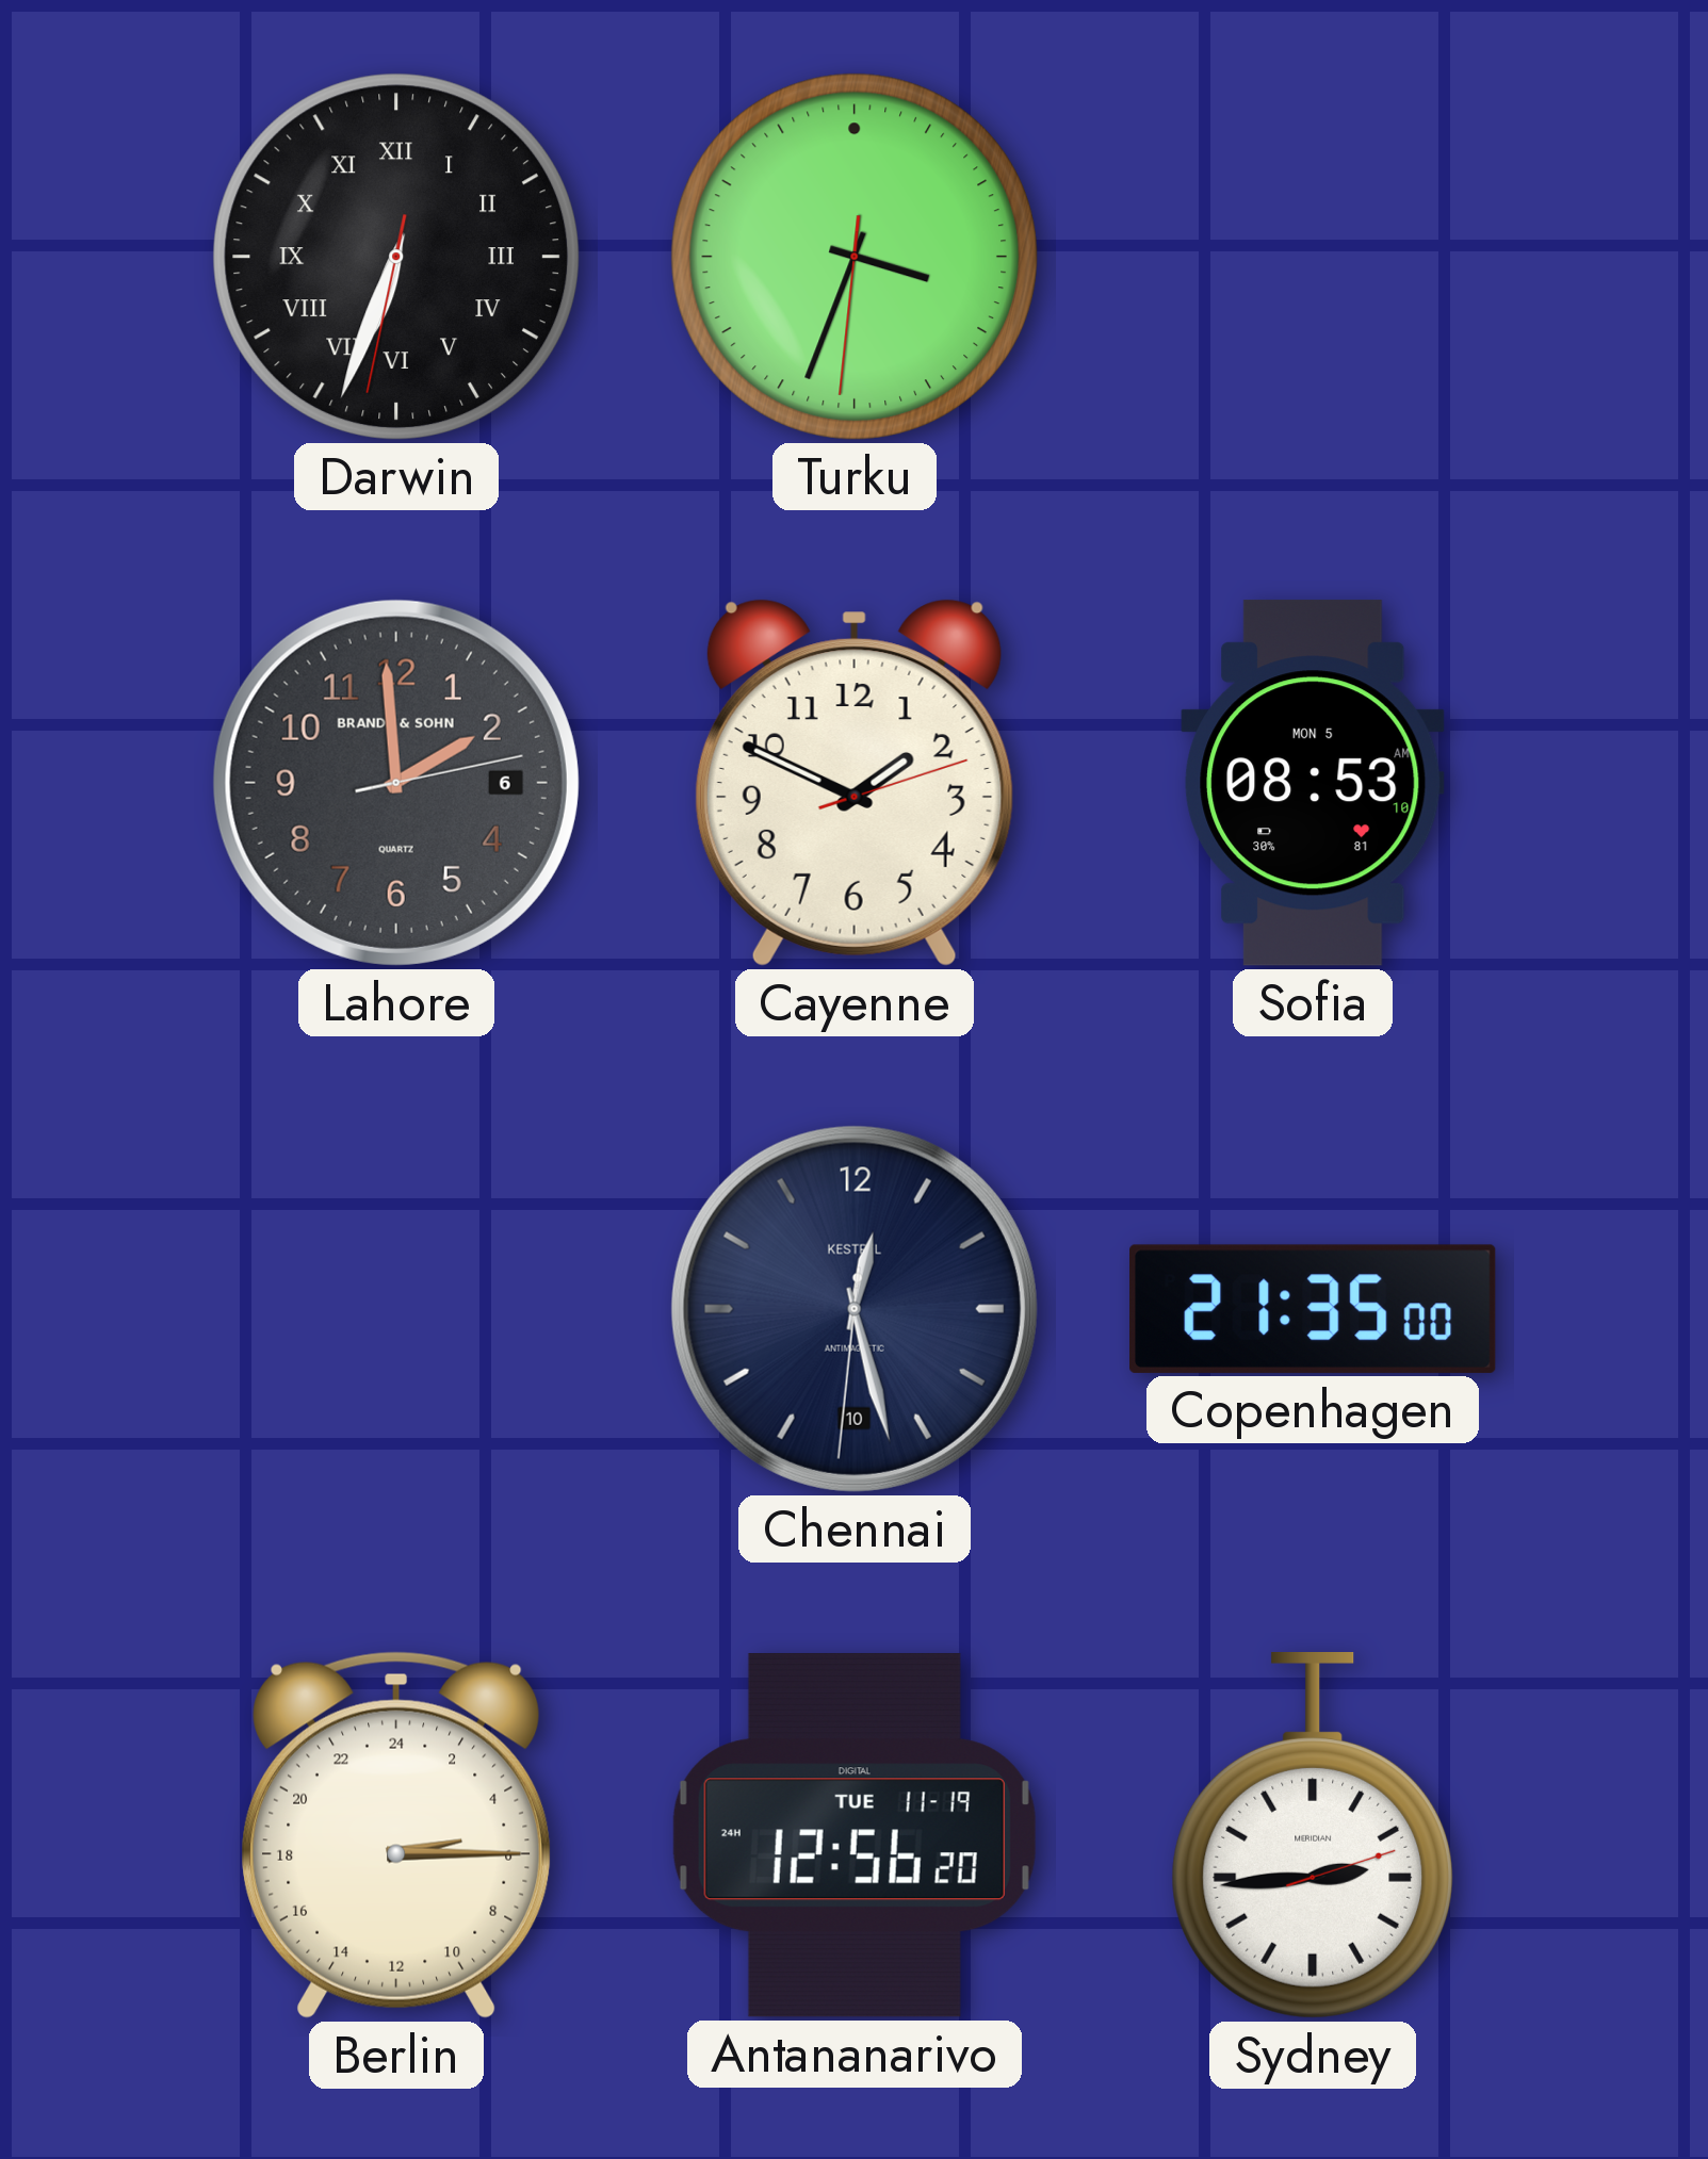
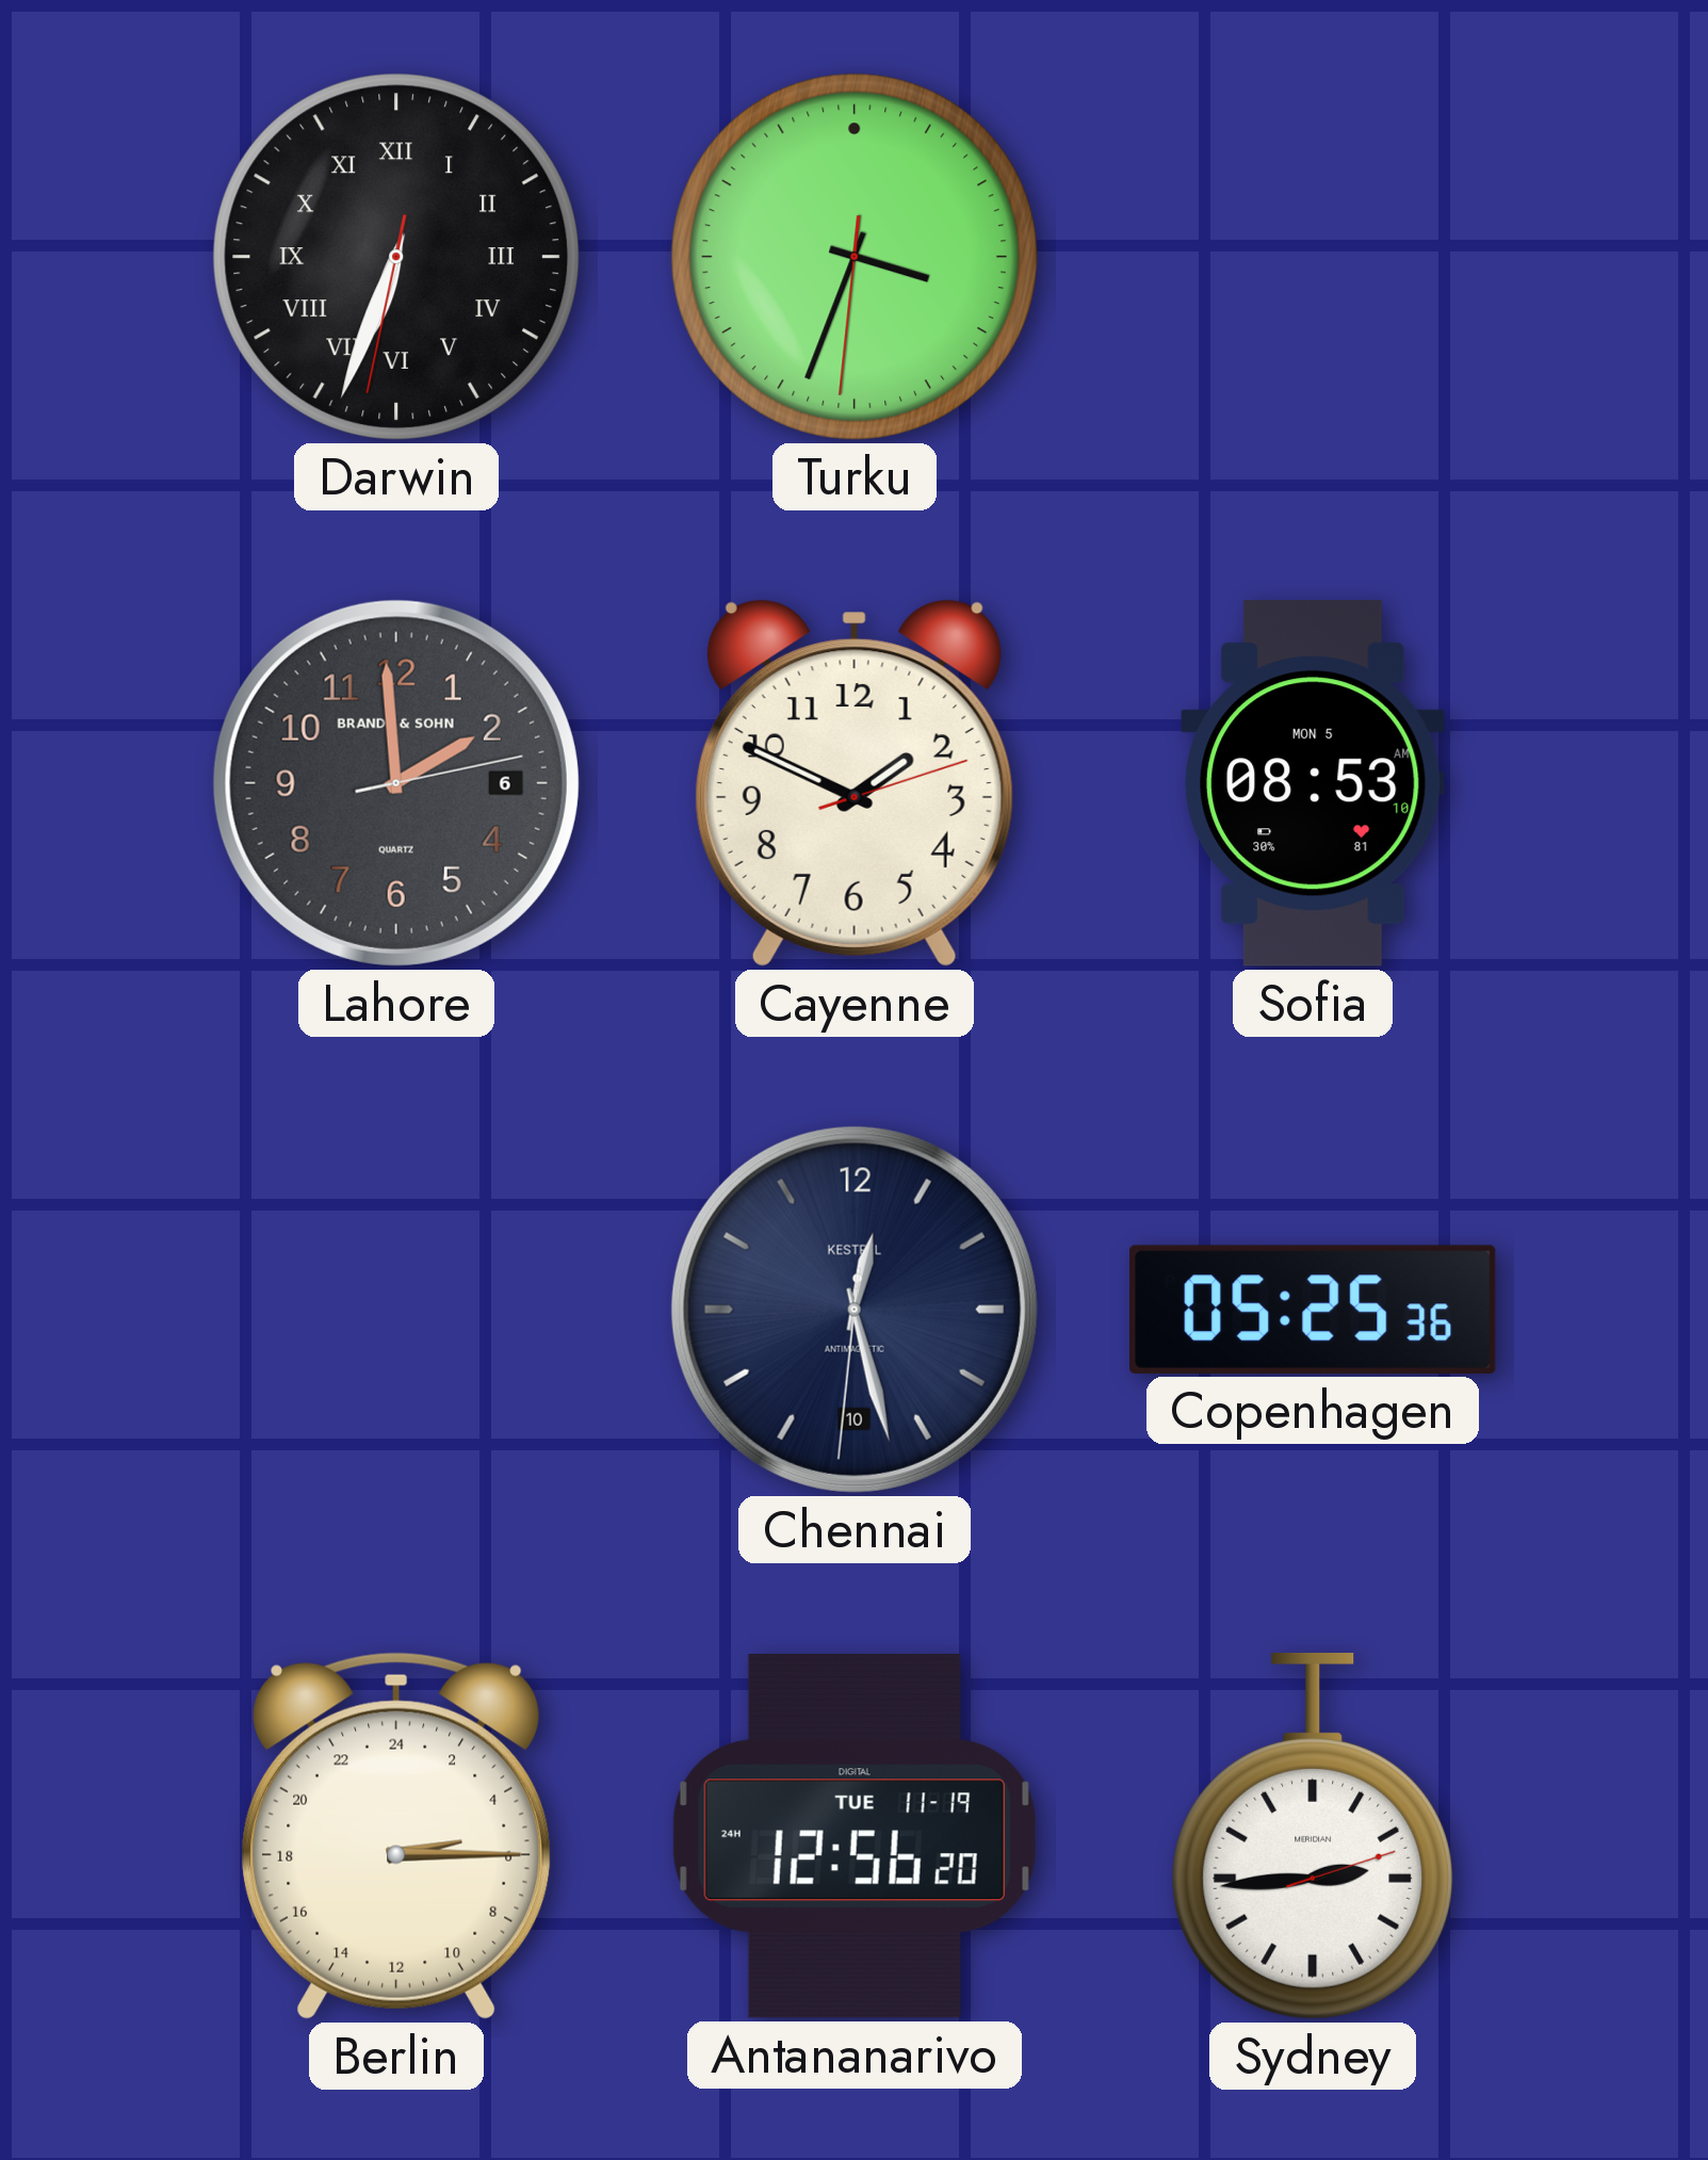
Copenhagen: 21:35 -> 05:25
